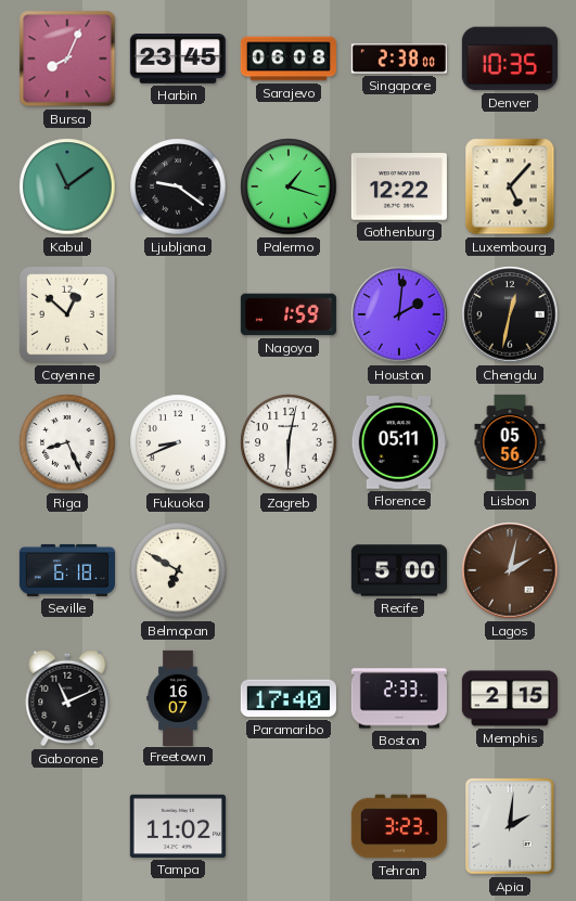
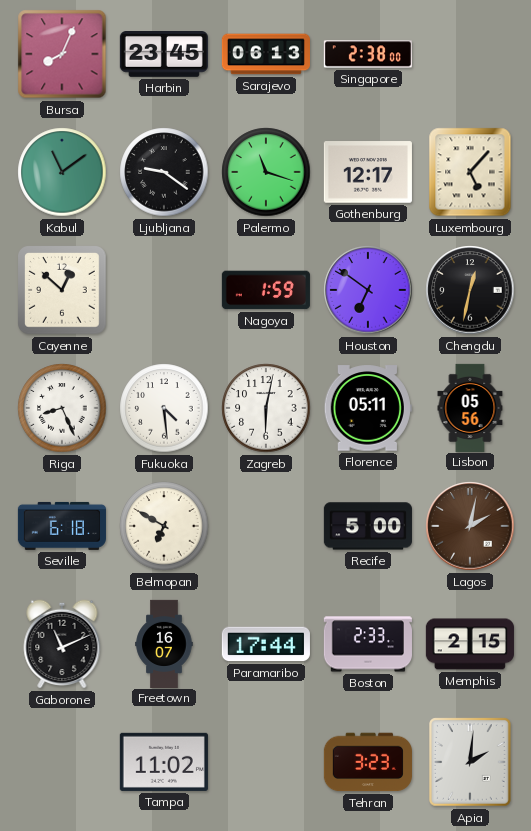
Sarajevo: 06:08 -> 06:13
Denver: 10:35 -> none
Palermo: 1:18 -> 11:18
Gothenburg: 12:22 -> 12:17
Houston: 2:01 -> 6:51
Fukuoka: 8:41 -> 4:29
Paramaribo: 17:40 -> 17:44
